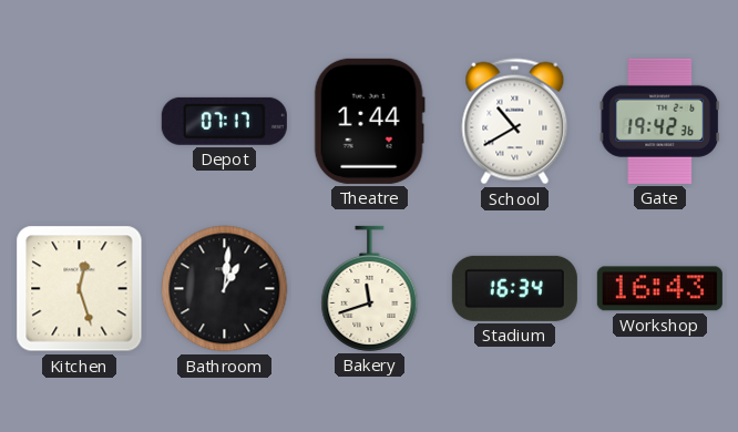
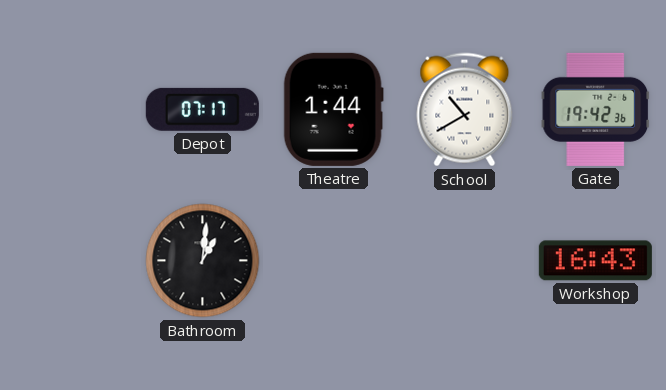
Kitchen: 12:27 -> none
Bakery: 11:42 -> none
Stadium: 16:34 -> none
